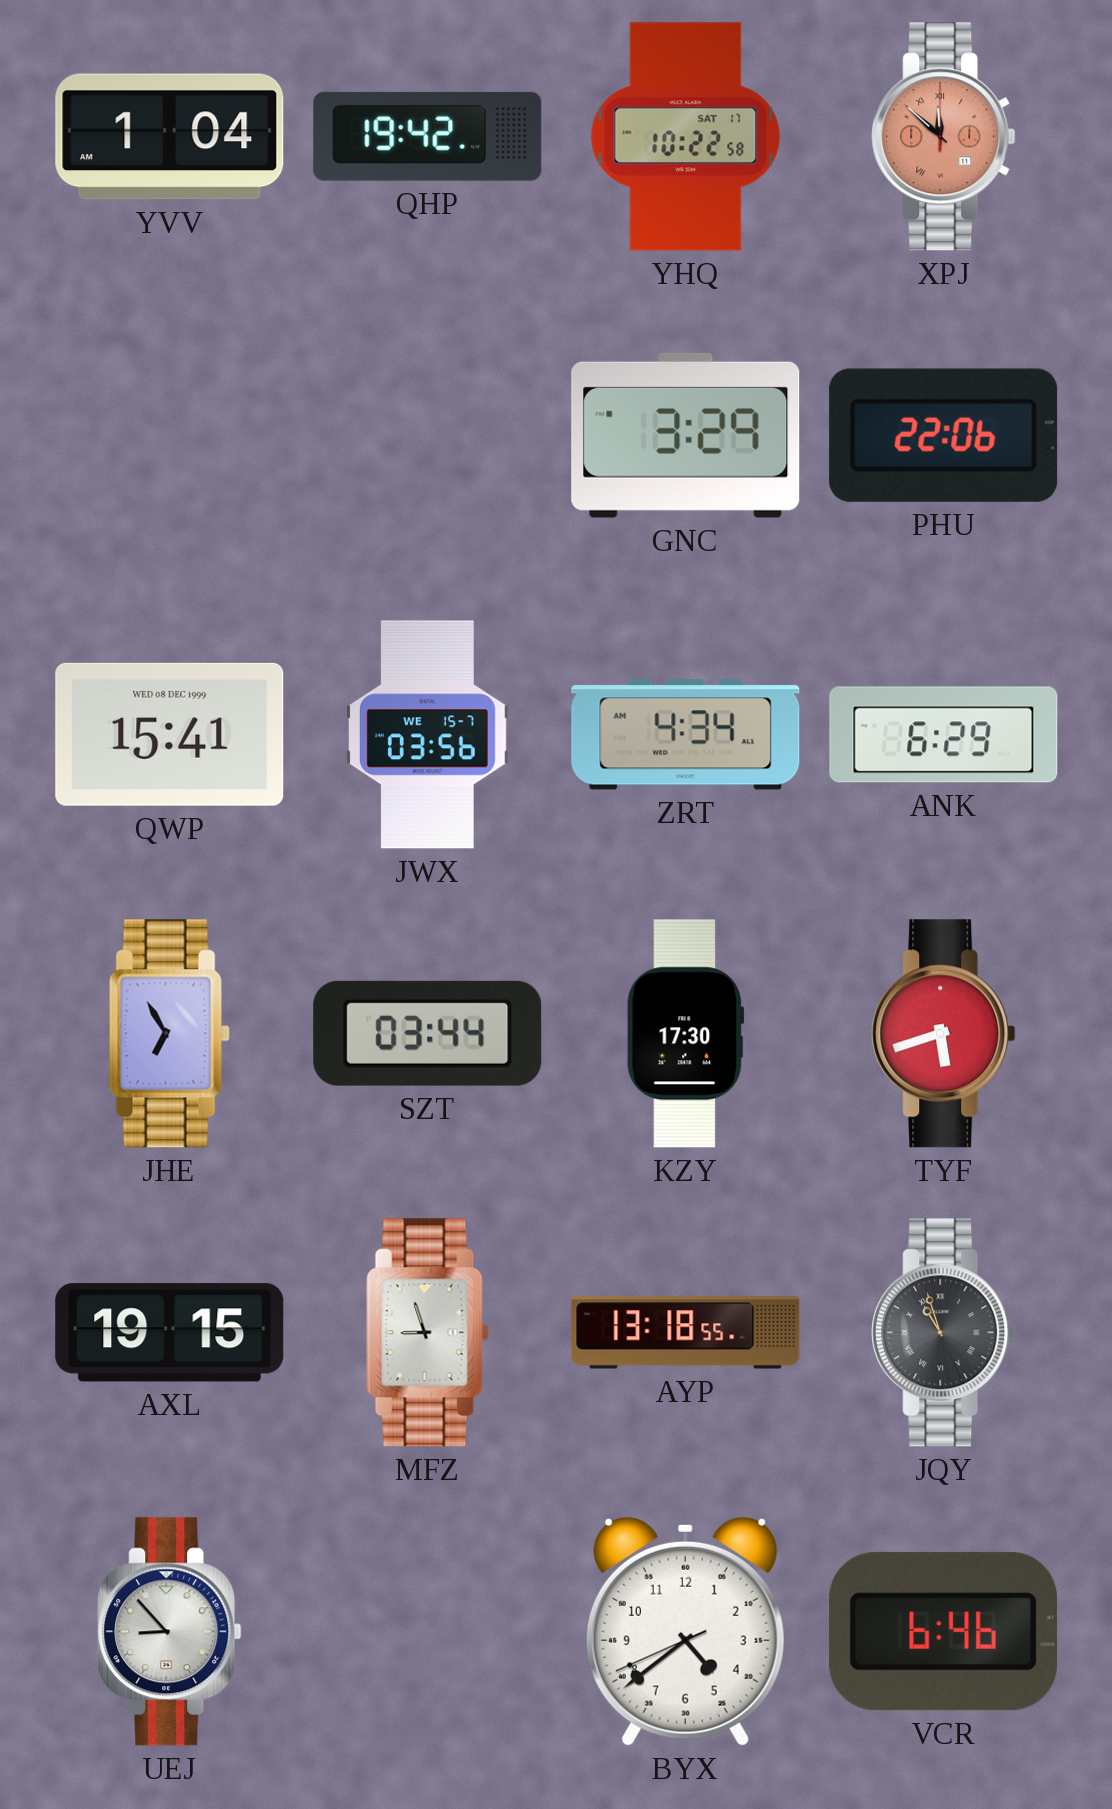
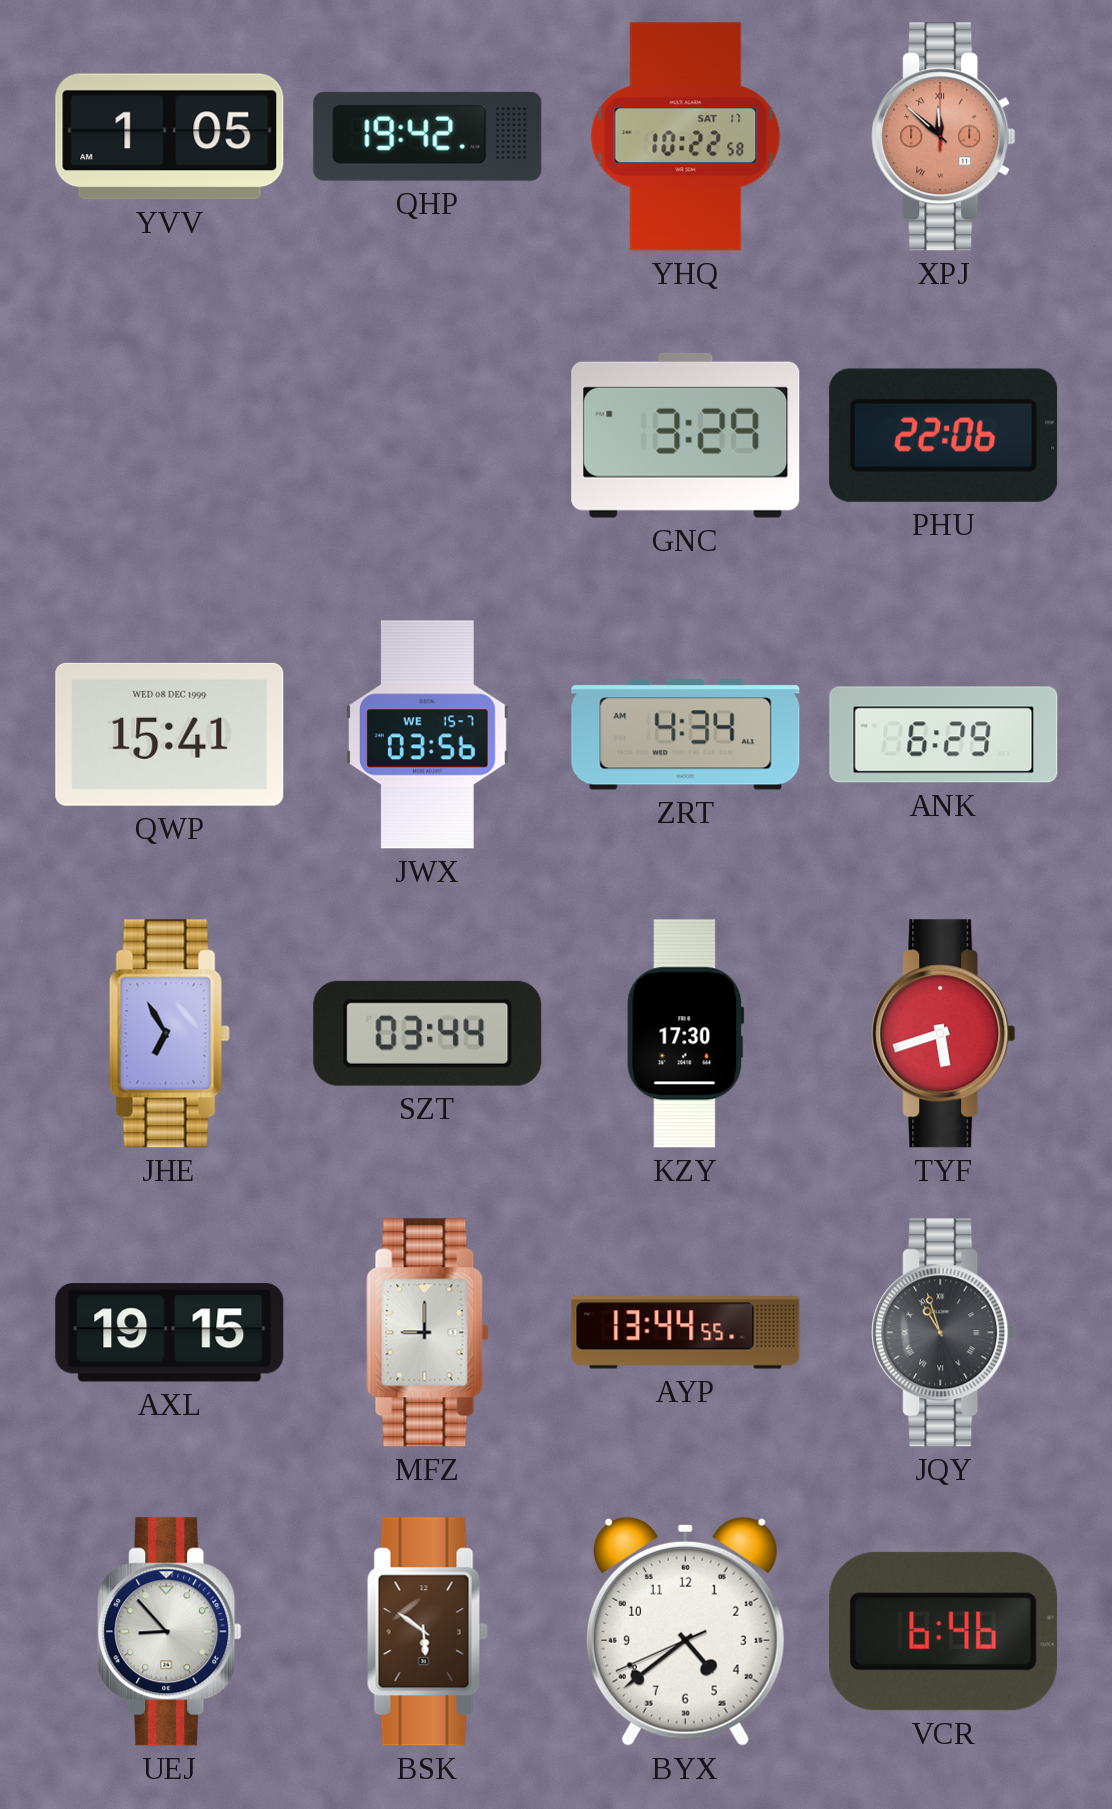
YVV: 1:04 -> 1:05
MFZ: 8:57 -> 9:00
AYP: 13:18 -> 13:44
BSK: none -> 5:51
